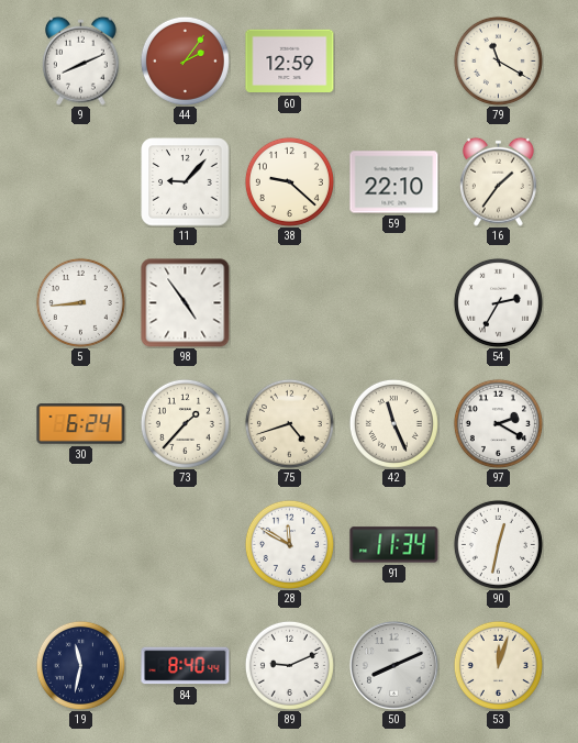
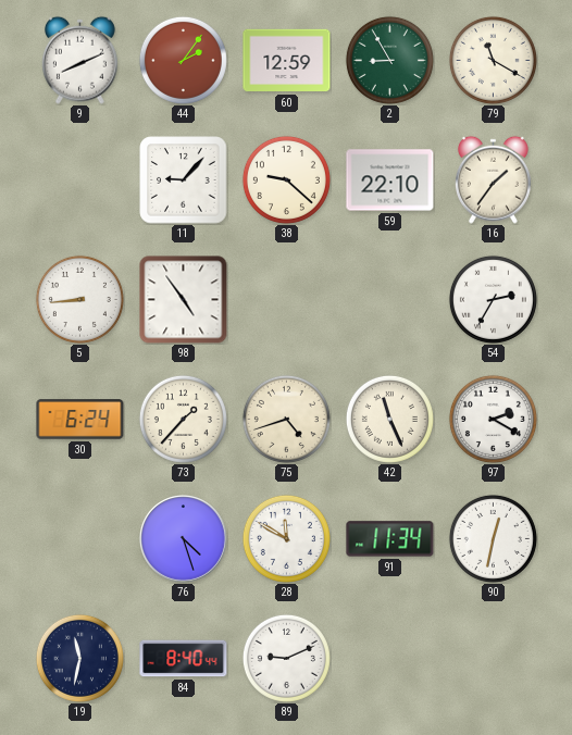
2: none -> 8:55
76: none -> 4:27
50: 8:11 -> none
53: 12:03 -> none
